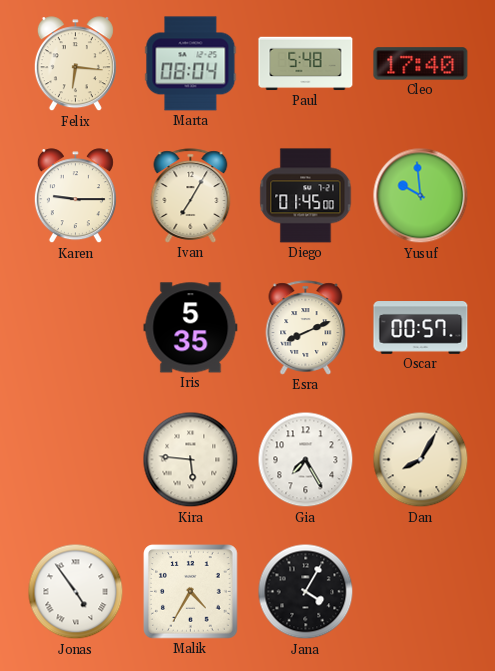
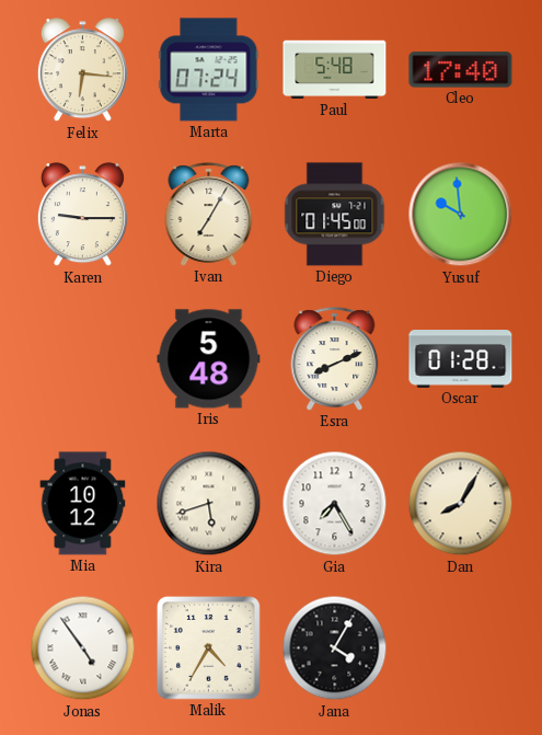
Marta: 08:04 -> 07:24
Iris: 5:35 -> 5:48
Oscar: 00:57 -> 01:28
Mia: none -> 10:12
Kira: 5:46 -> 5:42
